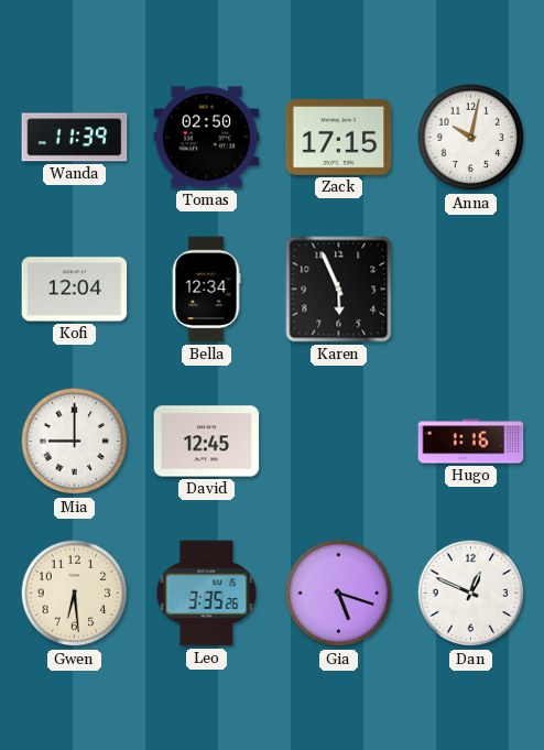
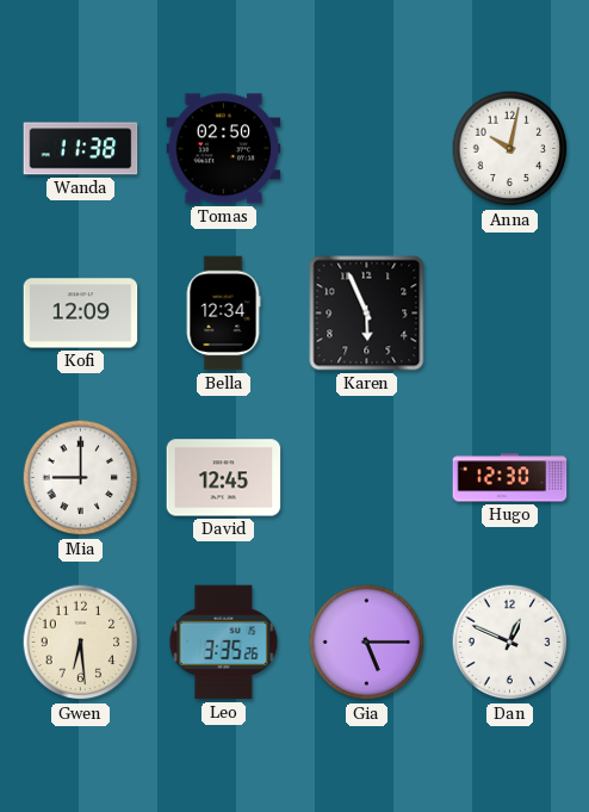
Wanda: 11:39 -> 11:38
Zack: 17:15 -> none
Kofi: 12:04 -> 12:09
Hugo: 1:16 -> 12:30
Gia: 5:18 -> 5:15
